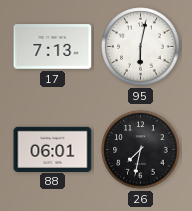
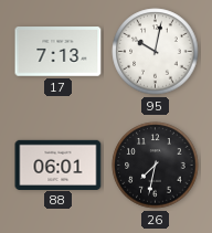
95: 6:02 -> 10:02
